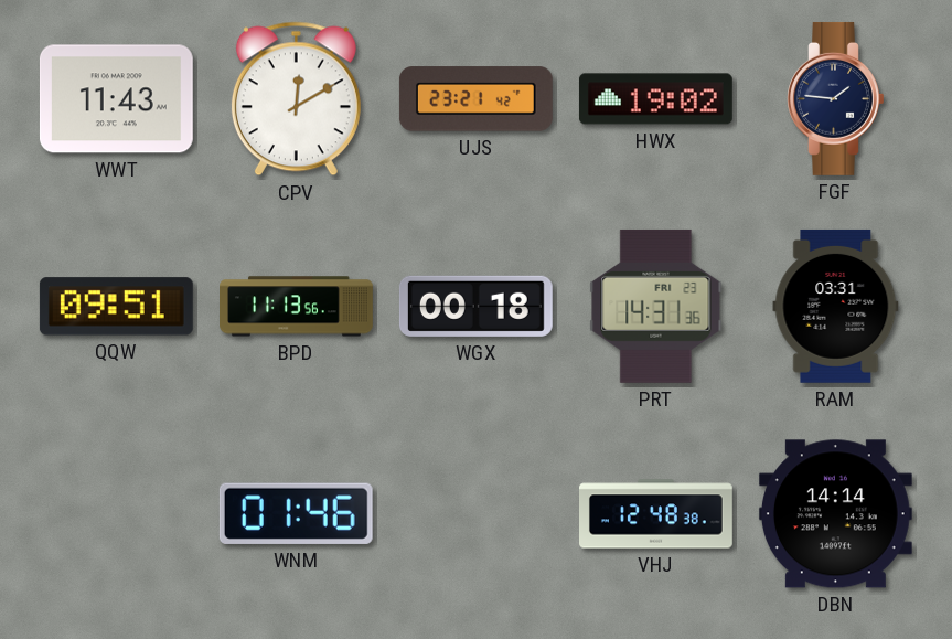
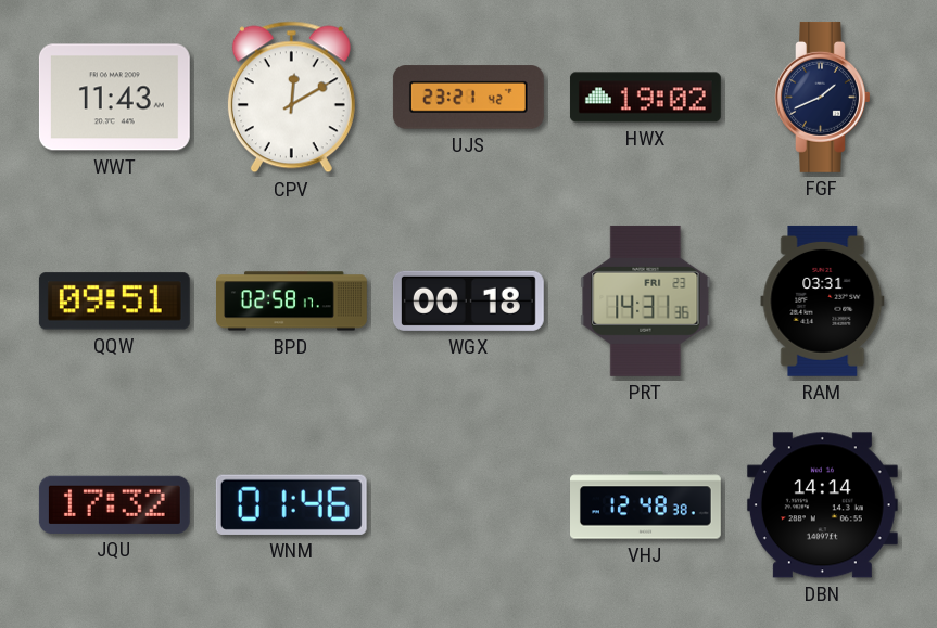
FGF: 1:46 -> 1:41
BPD: 11:13 -> 02:58
JQU: none -> 17:32
